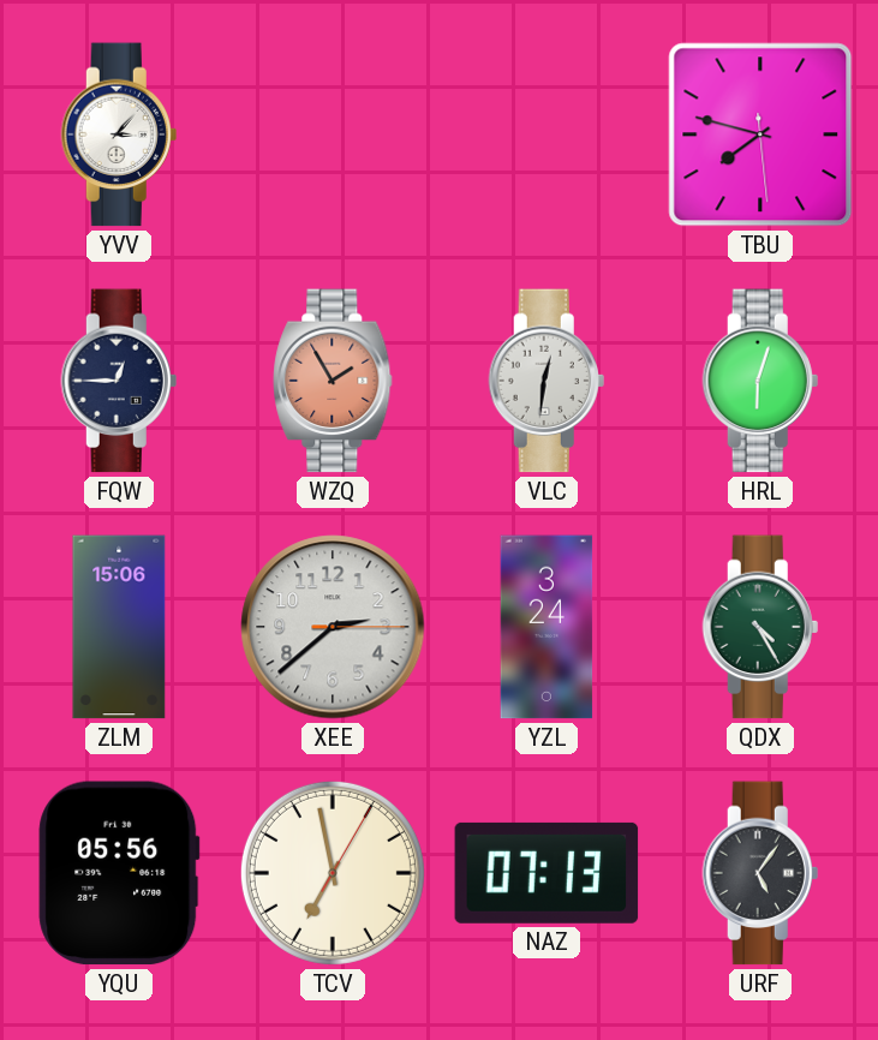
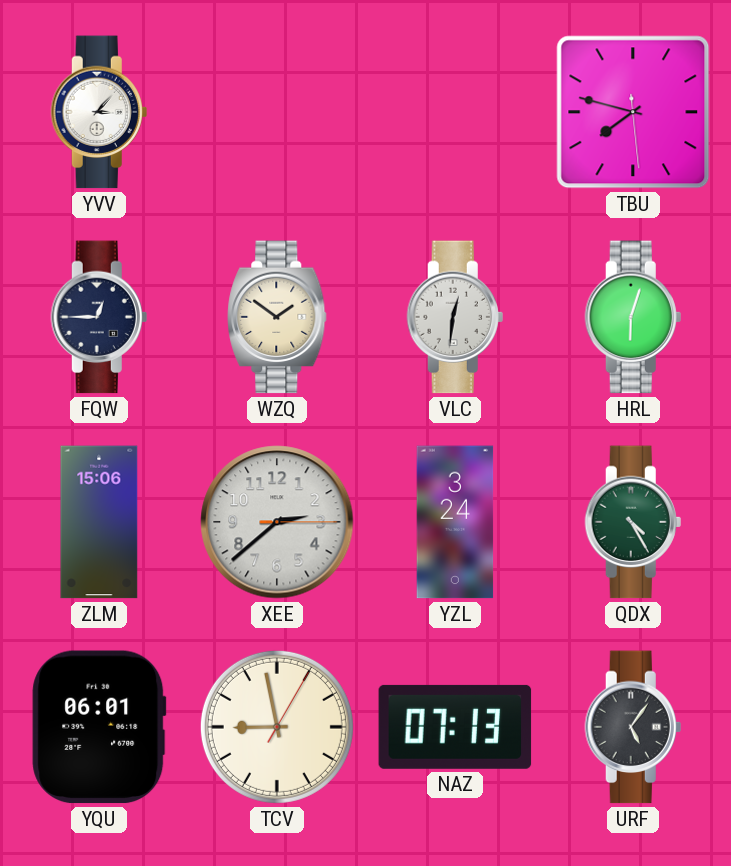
WZQ: 1:55 -> 1:51
WZQ dial: salmon -> cream
YQU: 05:56 -> 06:01
TCV: 6:58 -> 8:58
